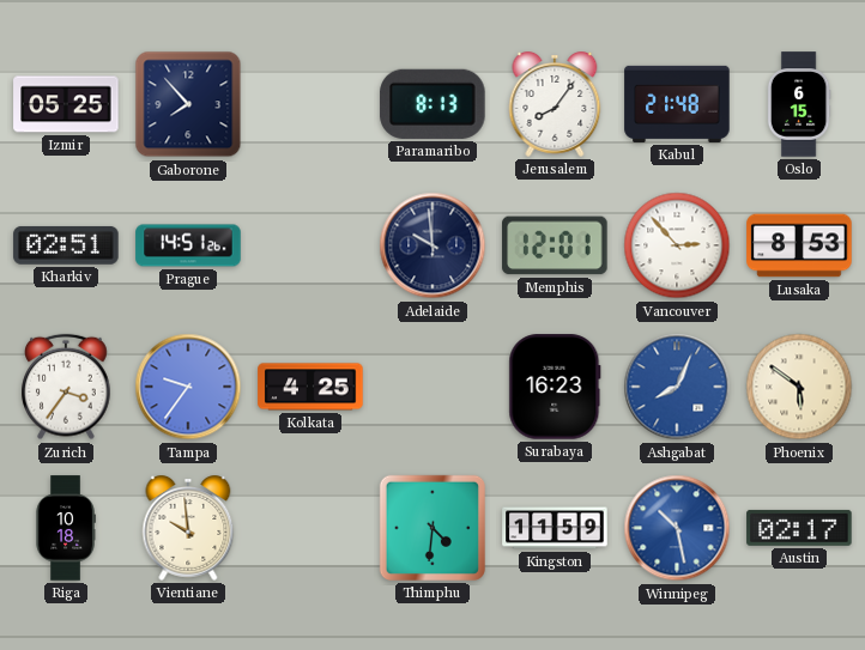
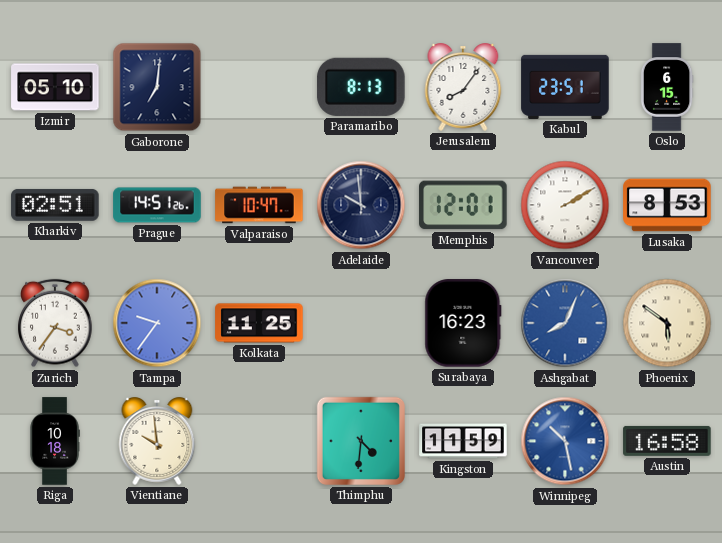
Izmir: 05:25 -> 05:10
Gaborone: 7:53 -> 7:01
Kabul: 21:48 -> 23:51
Valparaiso: none -> 10:47
Vancouver: 2:53 -> 2:10
Kolkata: 4:25 -> 11:25
Austin: 02:17 -> 16:58
